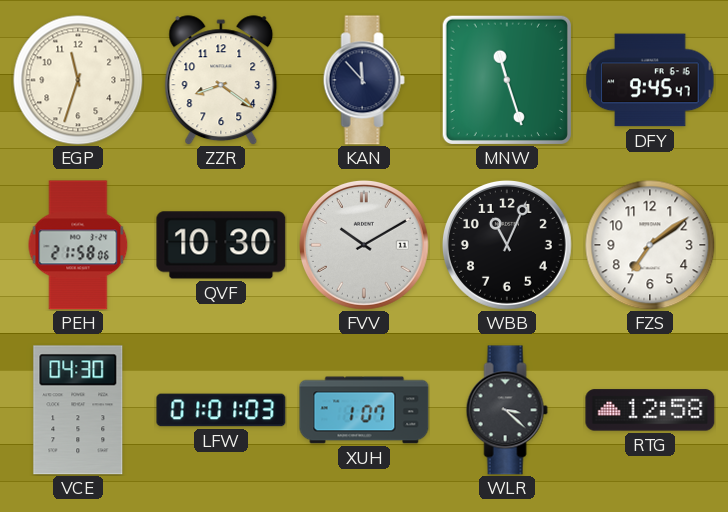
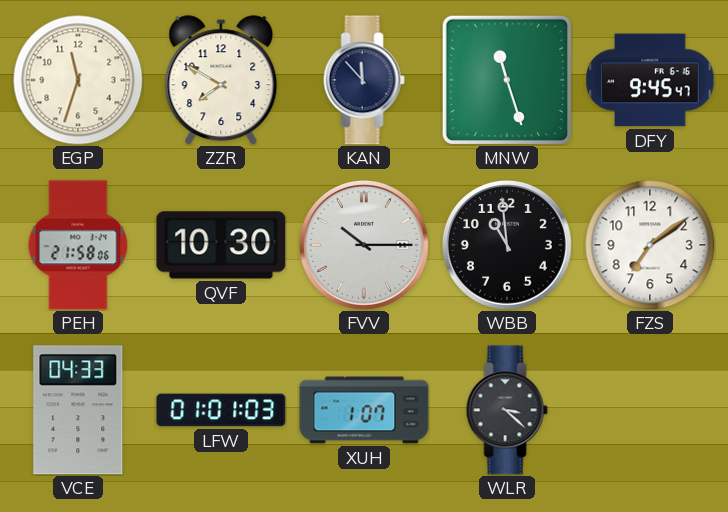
ZZR: 8:21 -> 7:50
FVV: 10:10 -> 10:15
WBB: 11:04 -> 10:59
VCE: 04:30 -> 04:33
RTG: 12:58 -> none
